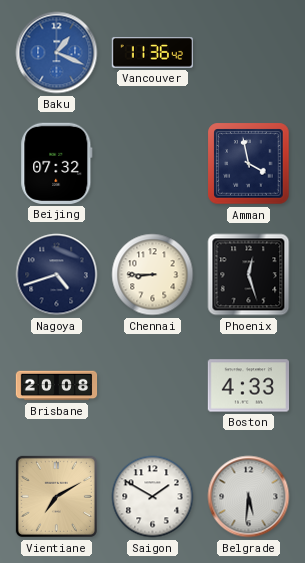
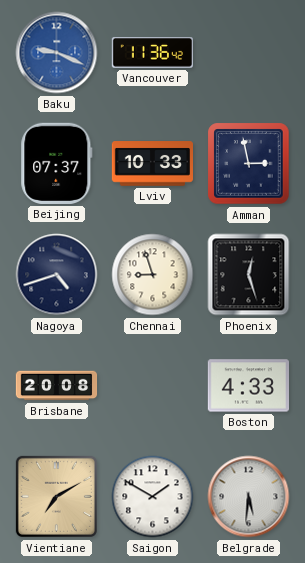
Baku: 1:19 -> 9:19
Beijing: 07:32 -> 07:37
Lviv: none -> 10:33
Amman: 3:58 -> 2:58
Chennai: 8:45 -> 8:57
